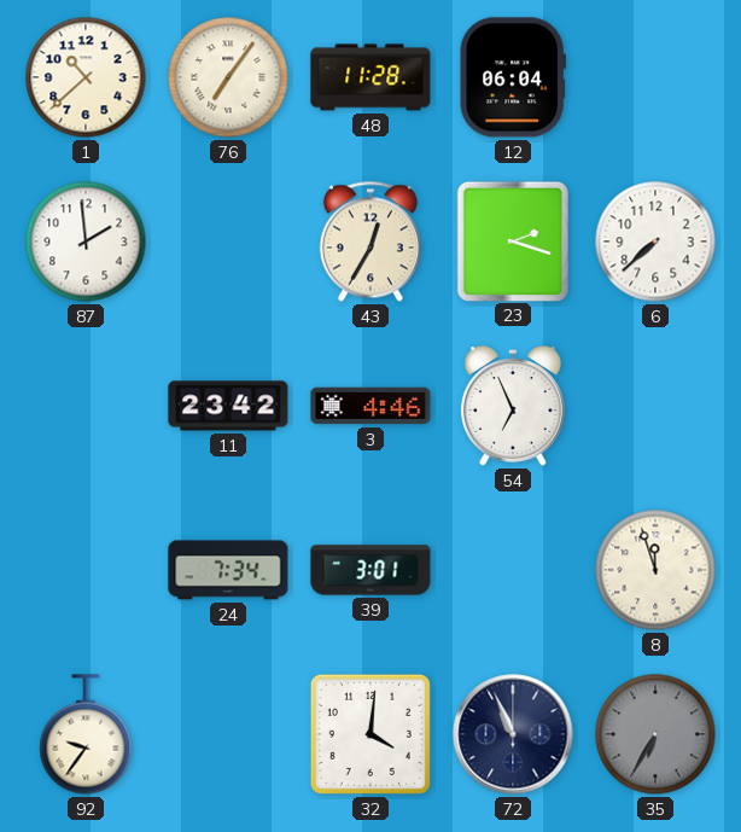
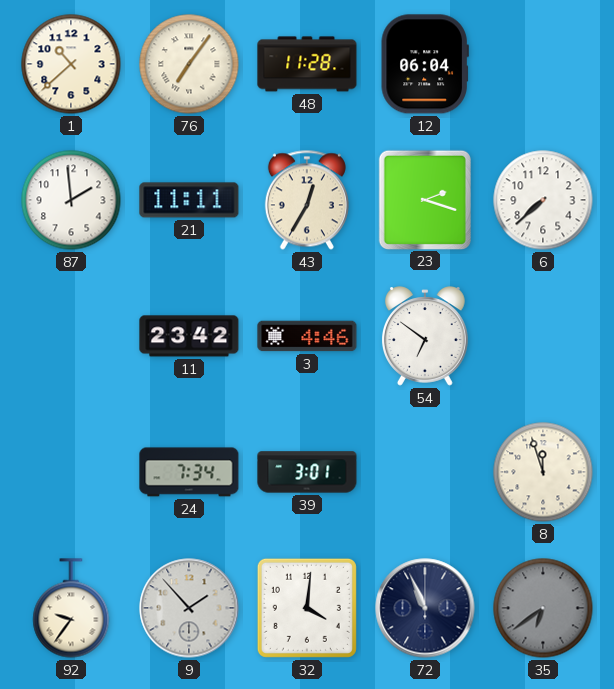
21: none -> 11:11
54: 6:56 -> 6:51
9: none -> 1:53
35: 6:35 -> 6:39
